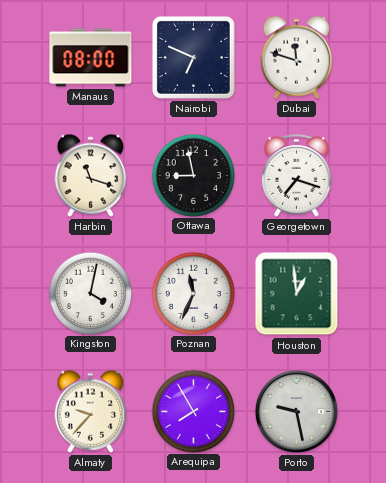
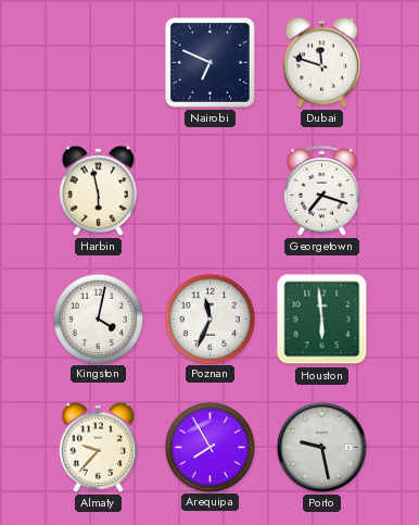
Manaus: 08:00 -> none
Harbin: 11:18 -> 5:58
Ottawa: 8:58 -> none
Houston: 12:59 -> 5:59
